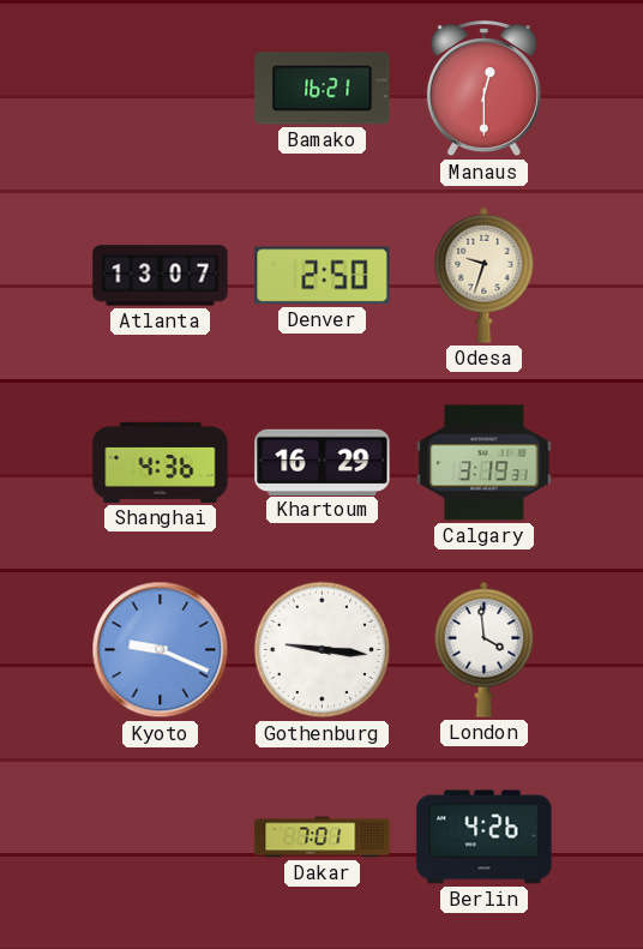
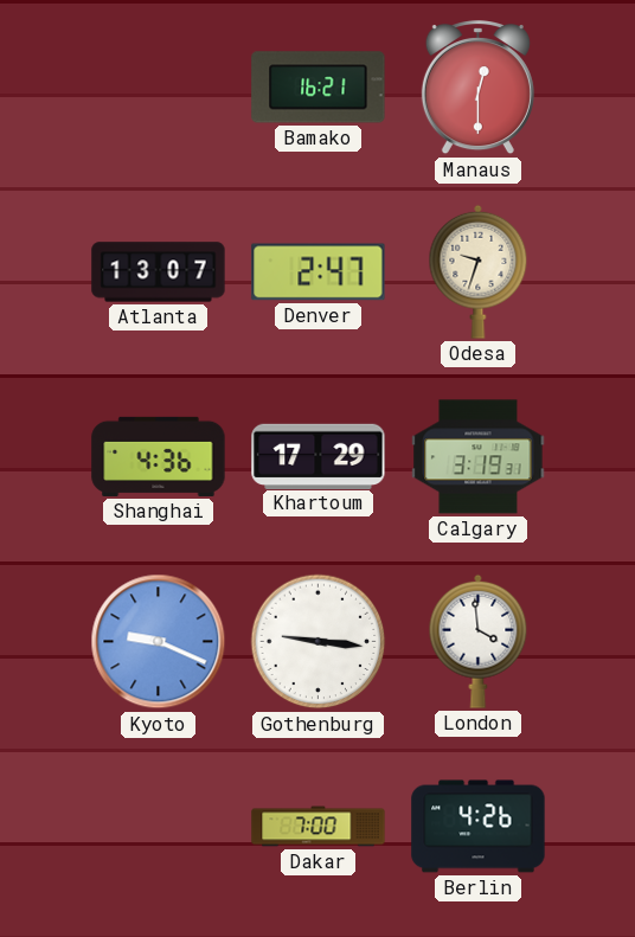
Denver: 2:50 -> 2:47
Khartoum: 16:29 -> 17:29
Dakar: 7:01 -> 7:00
